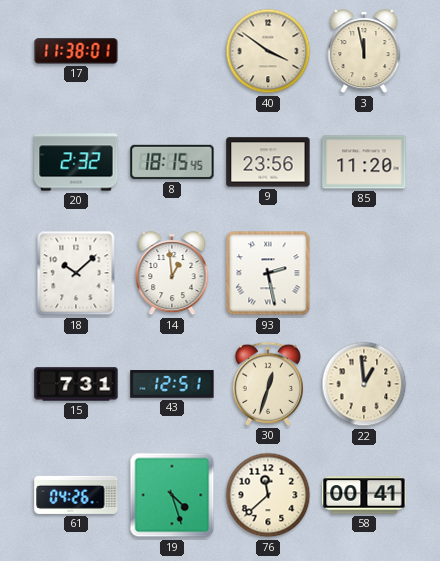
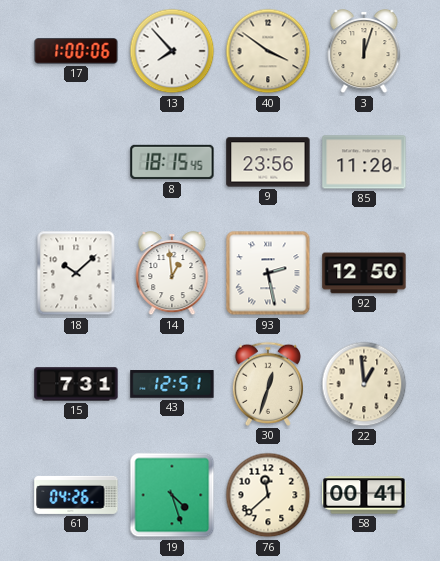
17: 11:38 -> 1:00
13: none -> 7:53
3: 11:58 -> 12:03
20: 2:32 -> none
92: none -> 12:50
